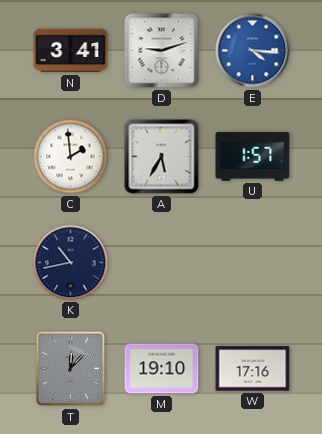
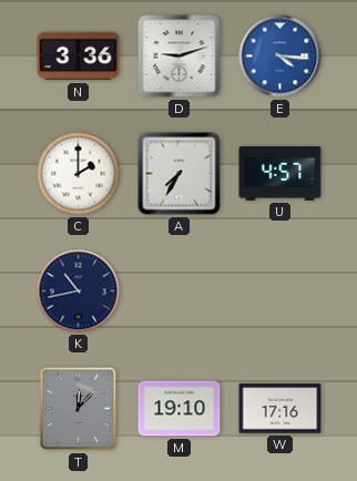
N: 3:41 -> 3:36
C: 1:59 -> 2:00
A: 5:35 -> 7:35
U: 1:57 -> 4:57
